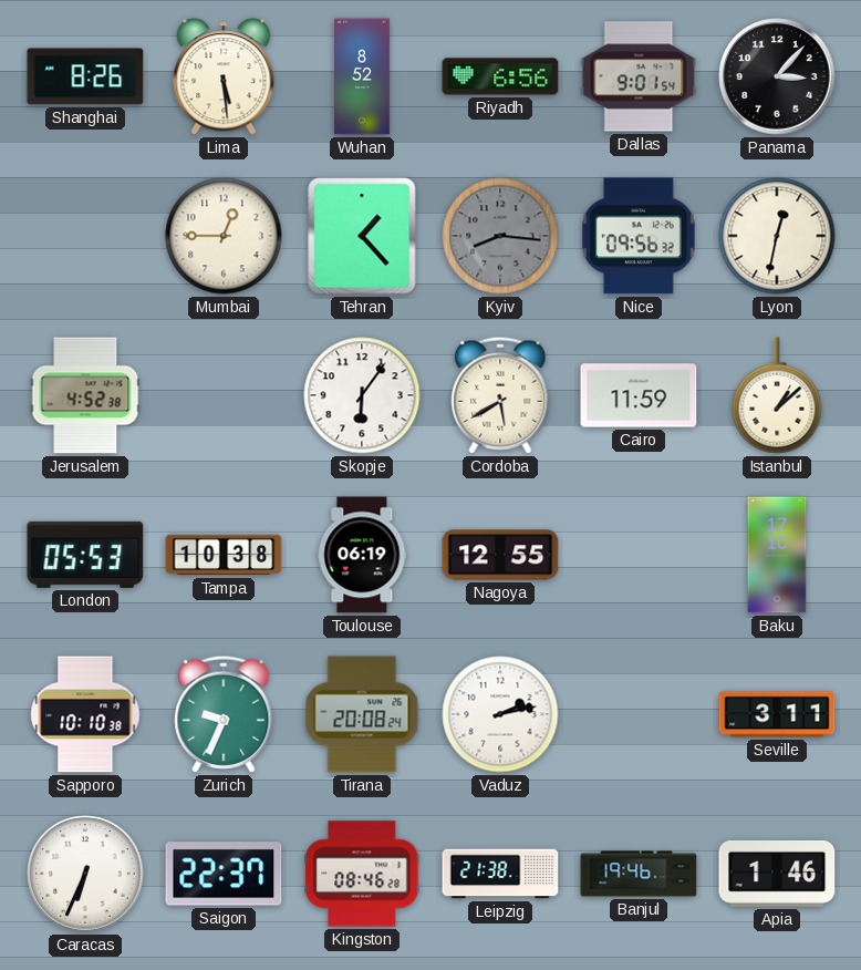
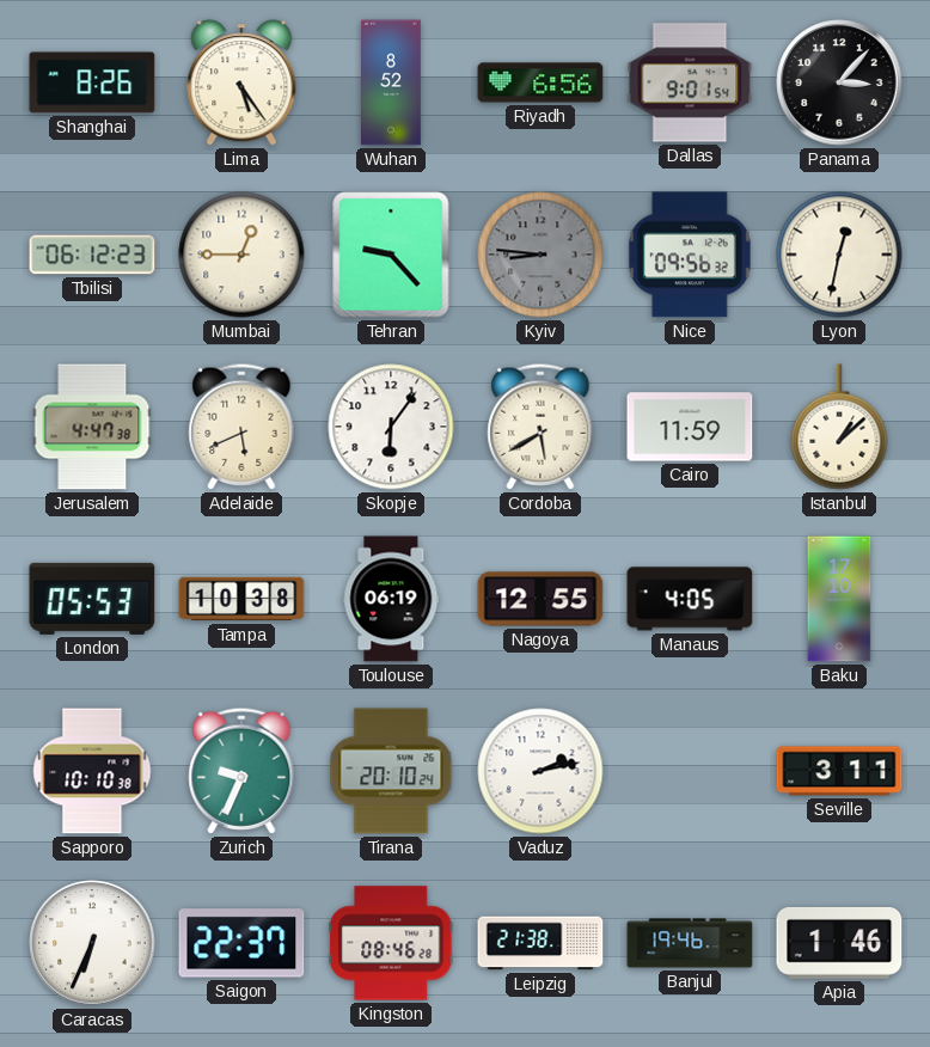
Lima: 5:29 -> 5:24
Tbilisi: none -> 06:12
Tehran: 1:23 -> 9:23
Kyiv: 8:16 -> 8:46
Jerusalem: 4:52 -> 4:47
Adelaide: none -> 5:41
Manaus: none -> 4:05
Tirana: 20:08 -> 20:10
